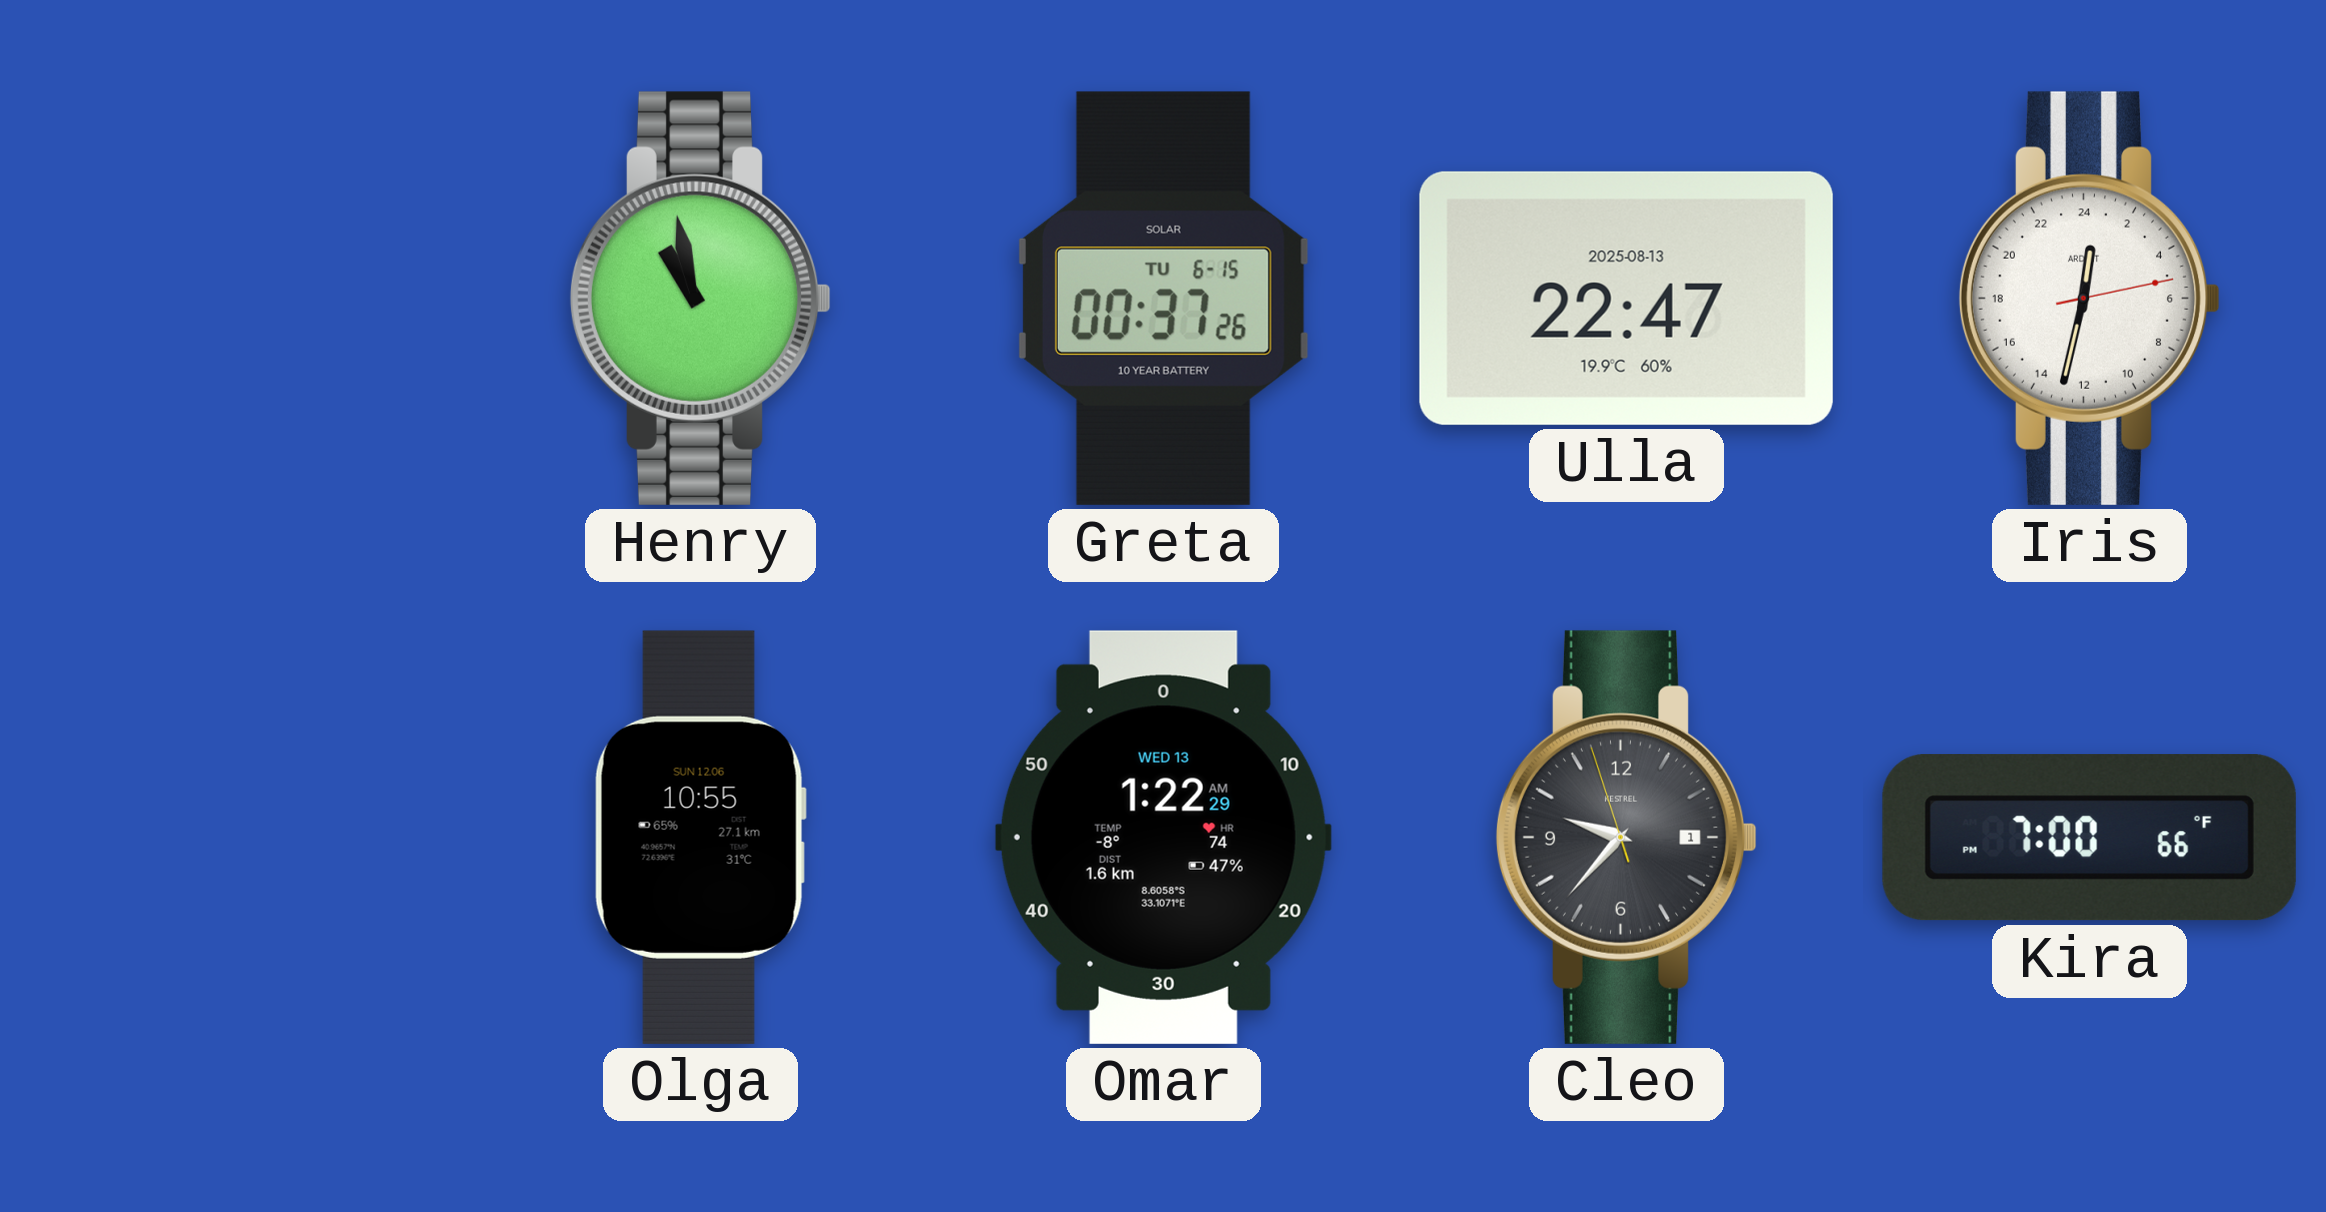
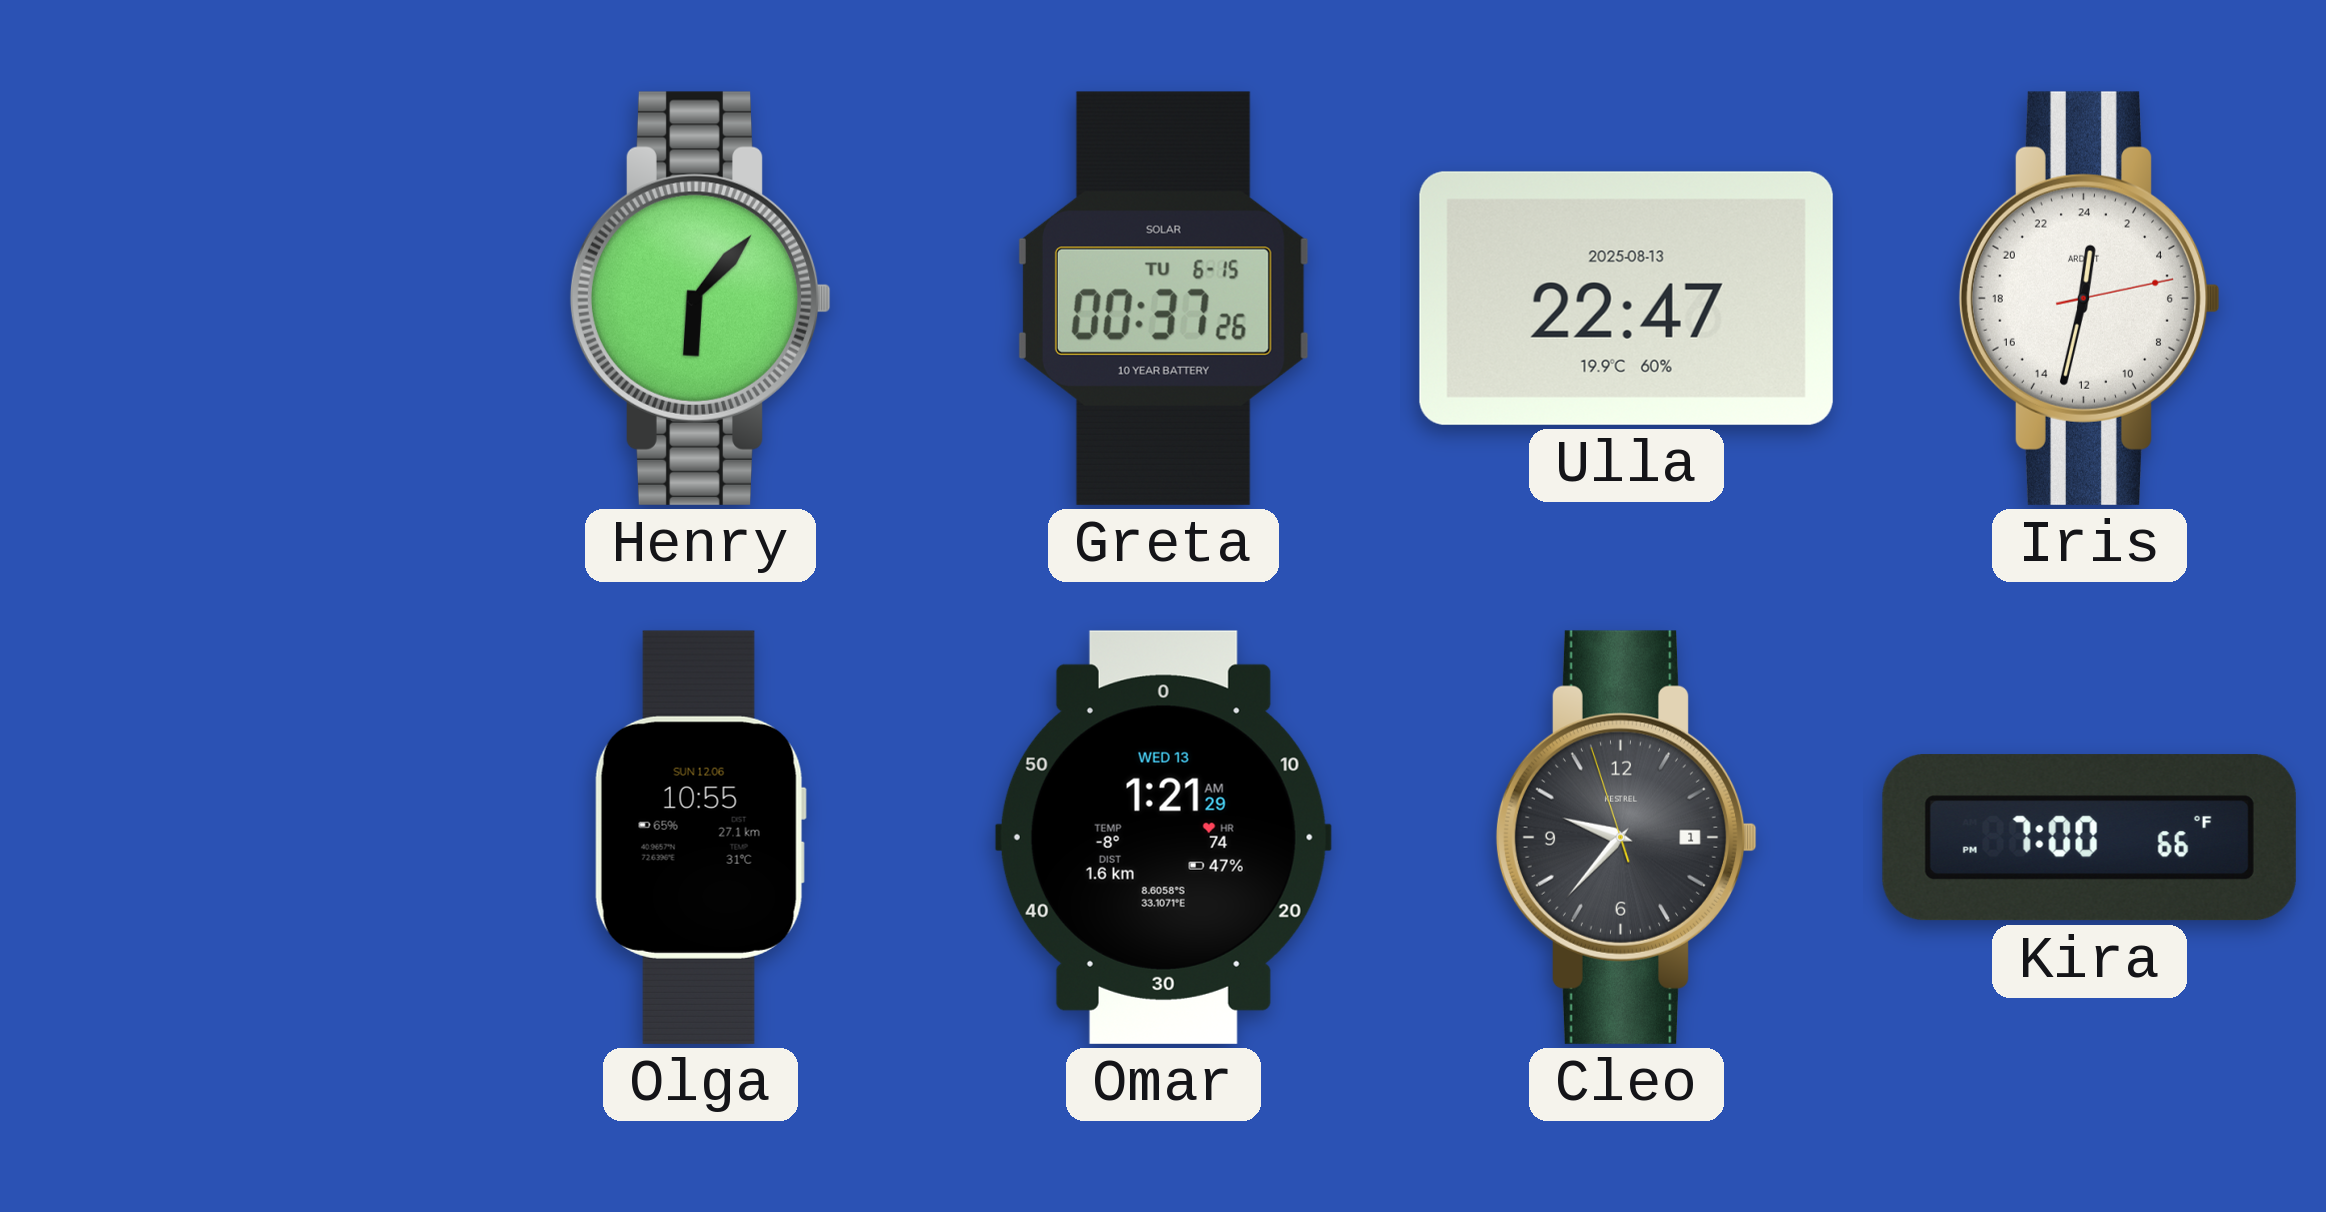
Henry: 10:58 -> 6:07
Omar: 1:22 -> 1:21
